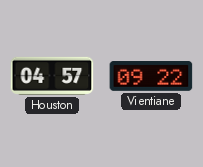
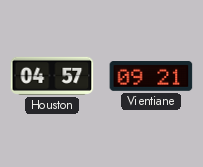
Vientiane: 09:22 -> 09:21
